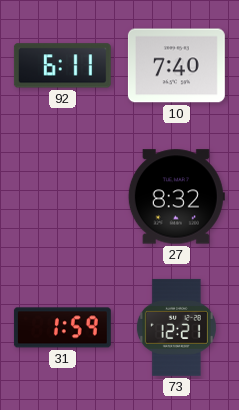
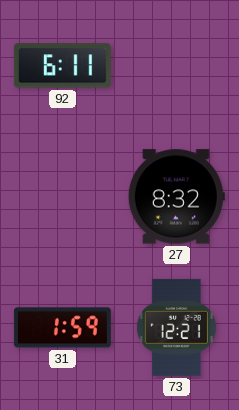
10: 7:40 -> none
